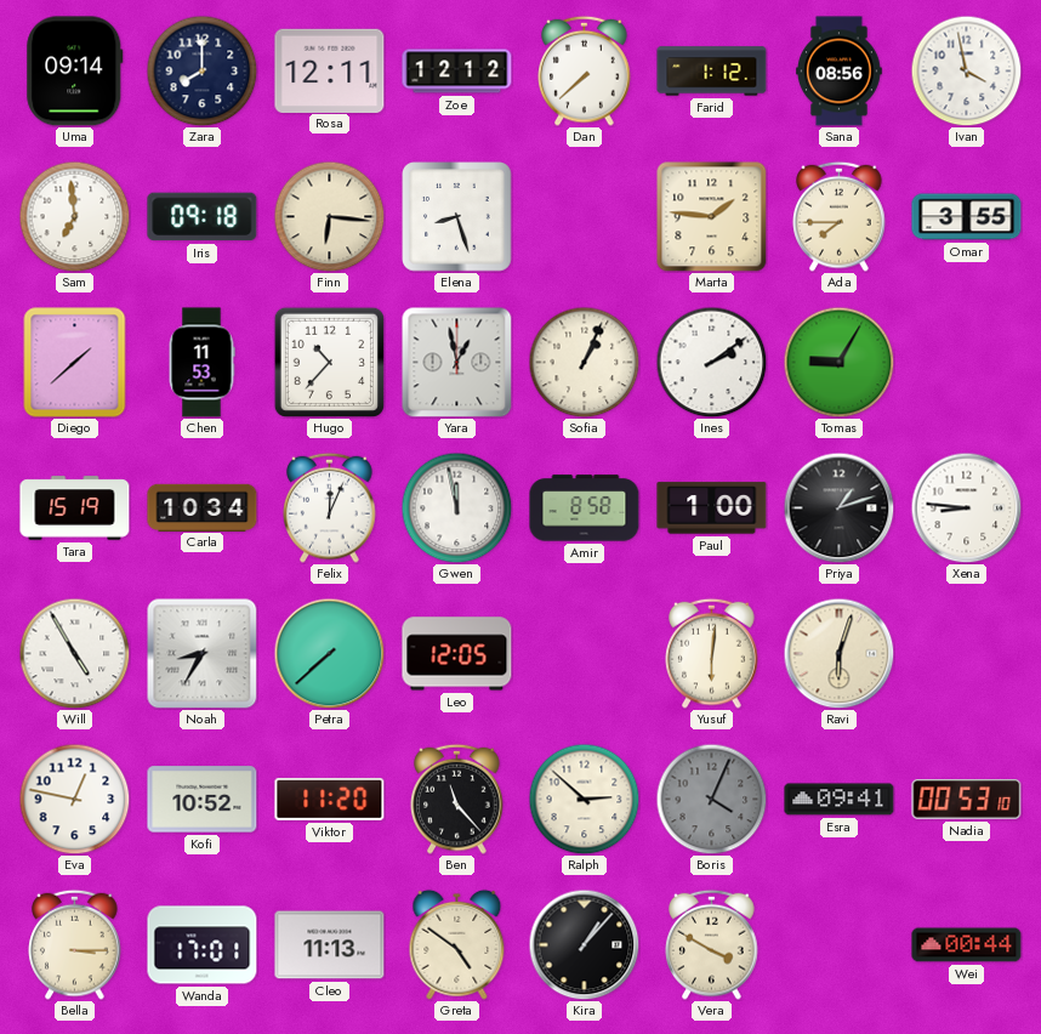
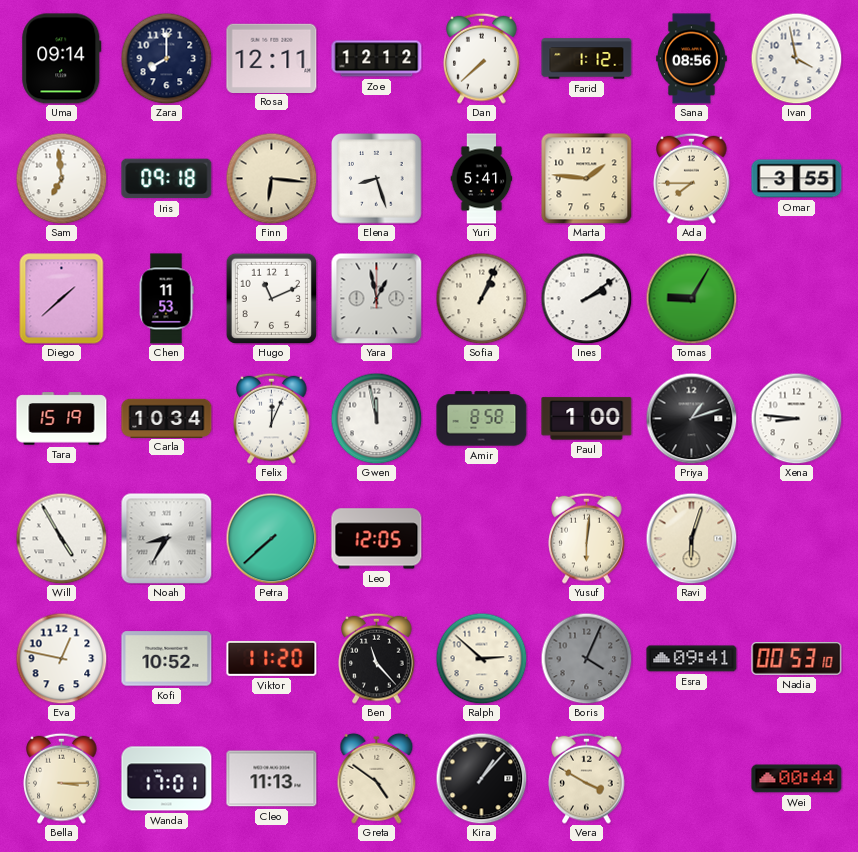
Yuri: none -> 5:41
Hugo: 10:37 -> 11:11
